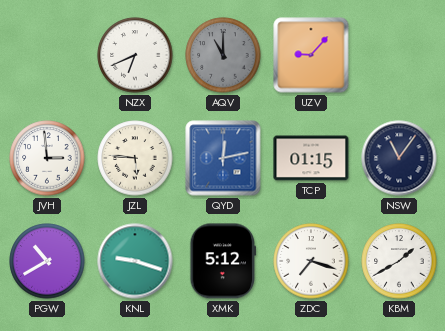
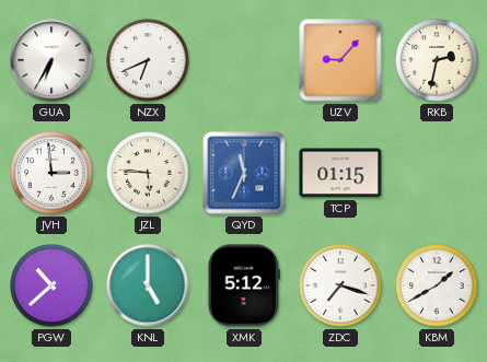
GUA: none -> 6:35
AQV: 11:00 -> none
RKB: none -> 2:32
QYD: 12:13 -> 11:34
NSW: 11:06 -> none
PGW: 10:40 -> 10:38
KNL: 9:18 -> 5:00
